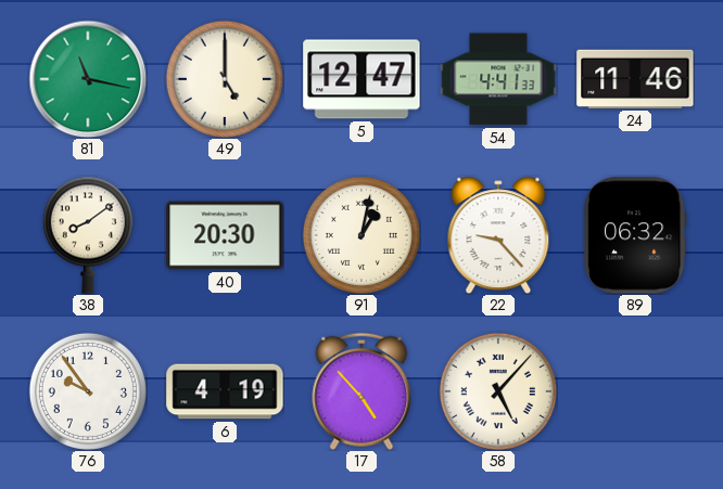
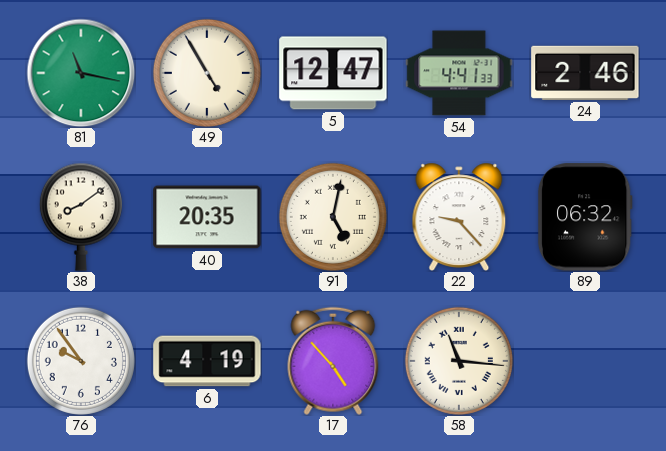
49: 5:00 -> 4:55
24: 11:46 -> 2:46
40: 20:30 -> 20:35
91: 1:02 -> 5:02
58: 5:07 -> 11:16
